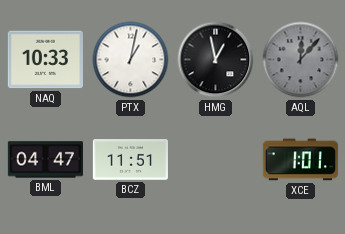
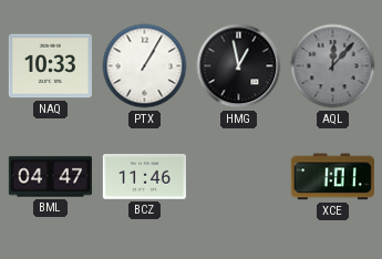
PTX: 1:02 -> 1:05
BCZ: 11:51 -> 11:46
